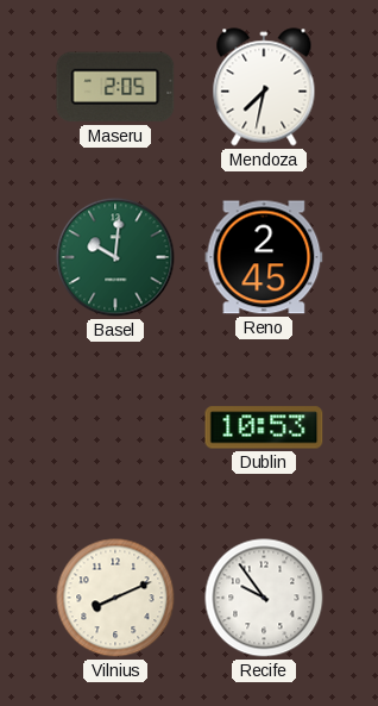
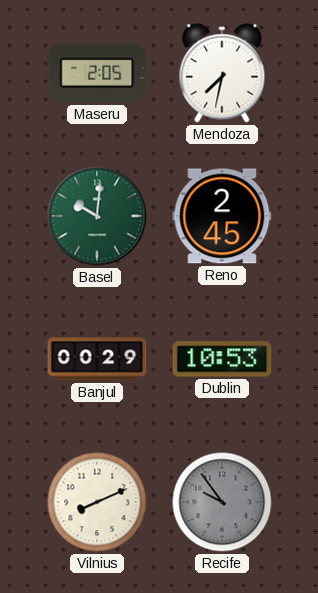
Banjul: none -> 00:29
Recife dial: white -> grey
